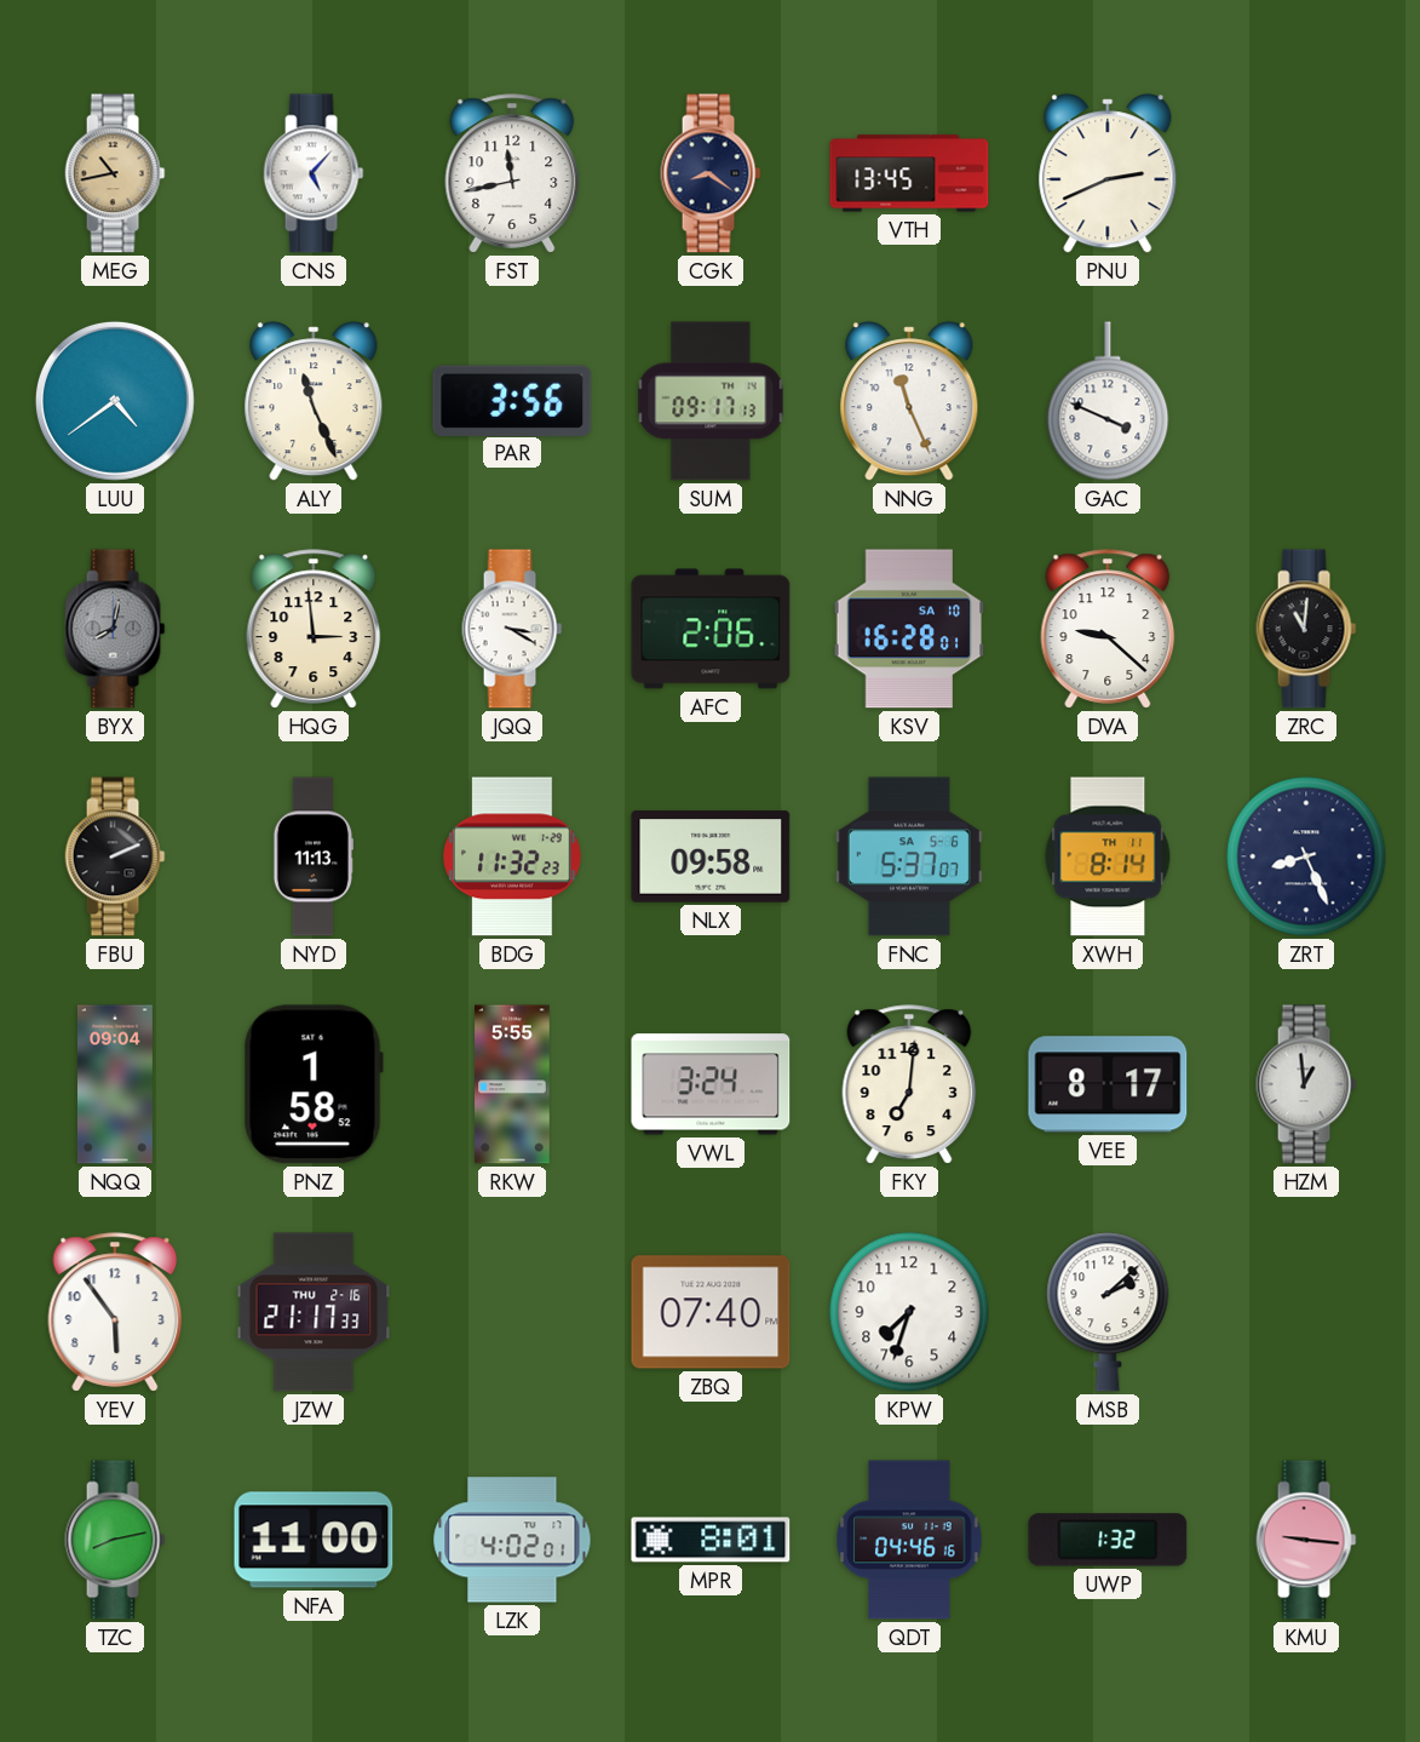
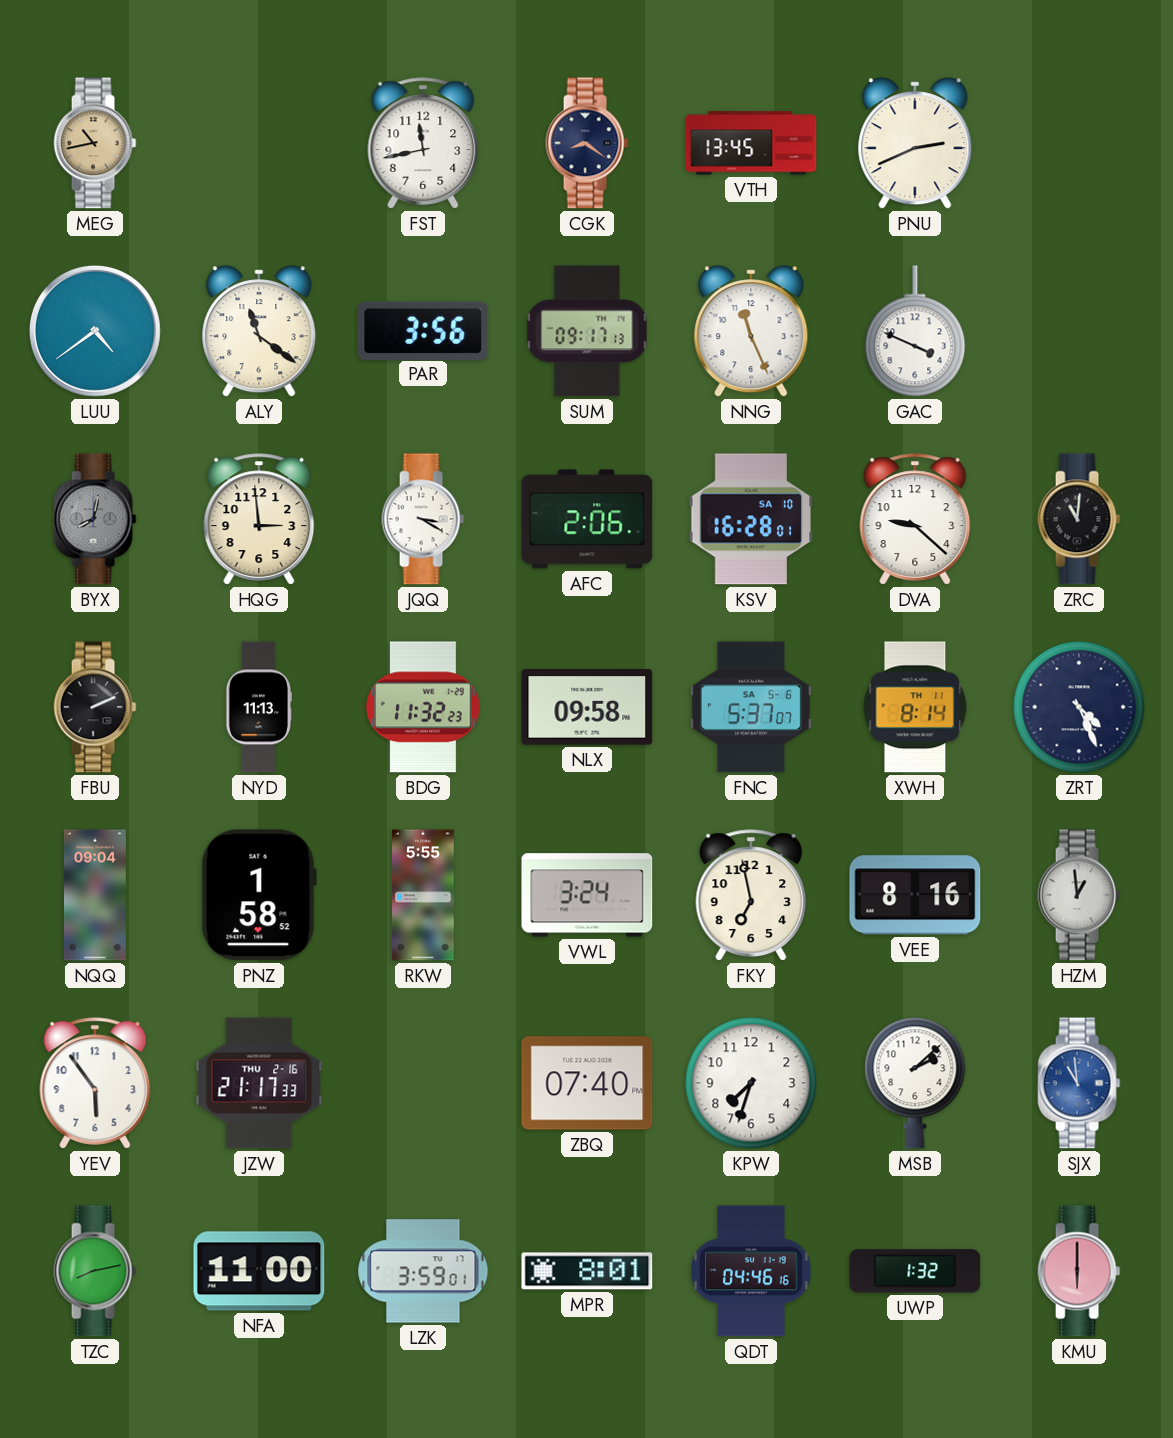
CNS: 5:07 -> none
ALY: 11:26 -> 11:21
ZRT: 8:26 -> 4:26
FKY: 7:01 -> 6:58
VEE: 8:17 -> 8:16
SJX: none -> 10:59
LZK: 4:02 -> 3:59
KMU: 9:16 -> 6:00
